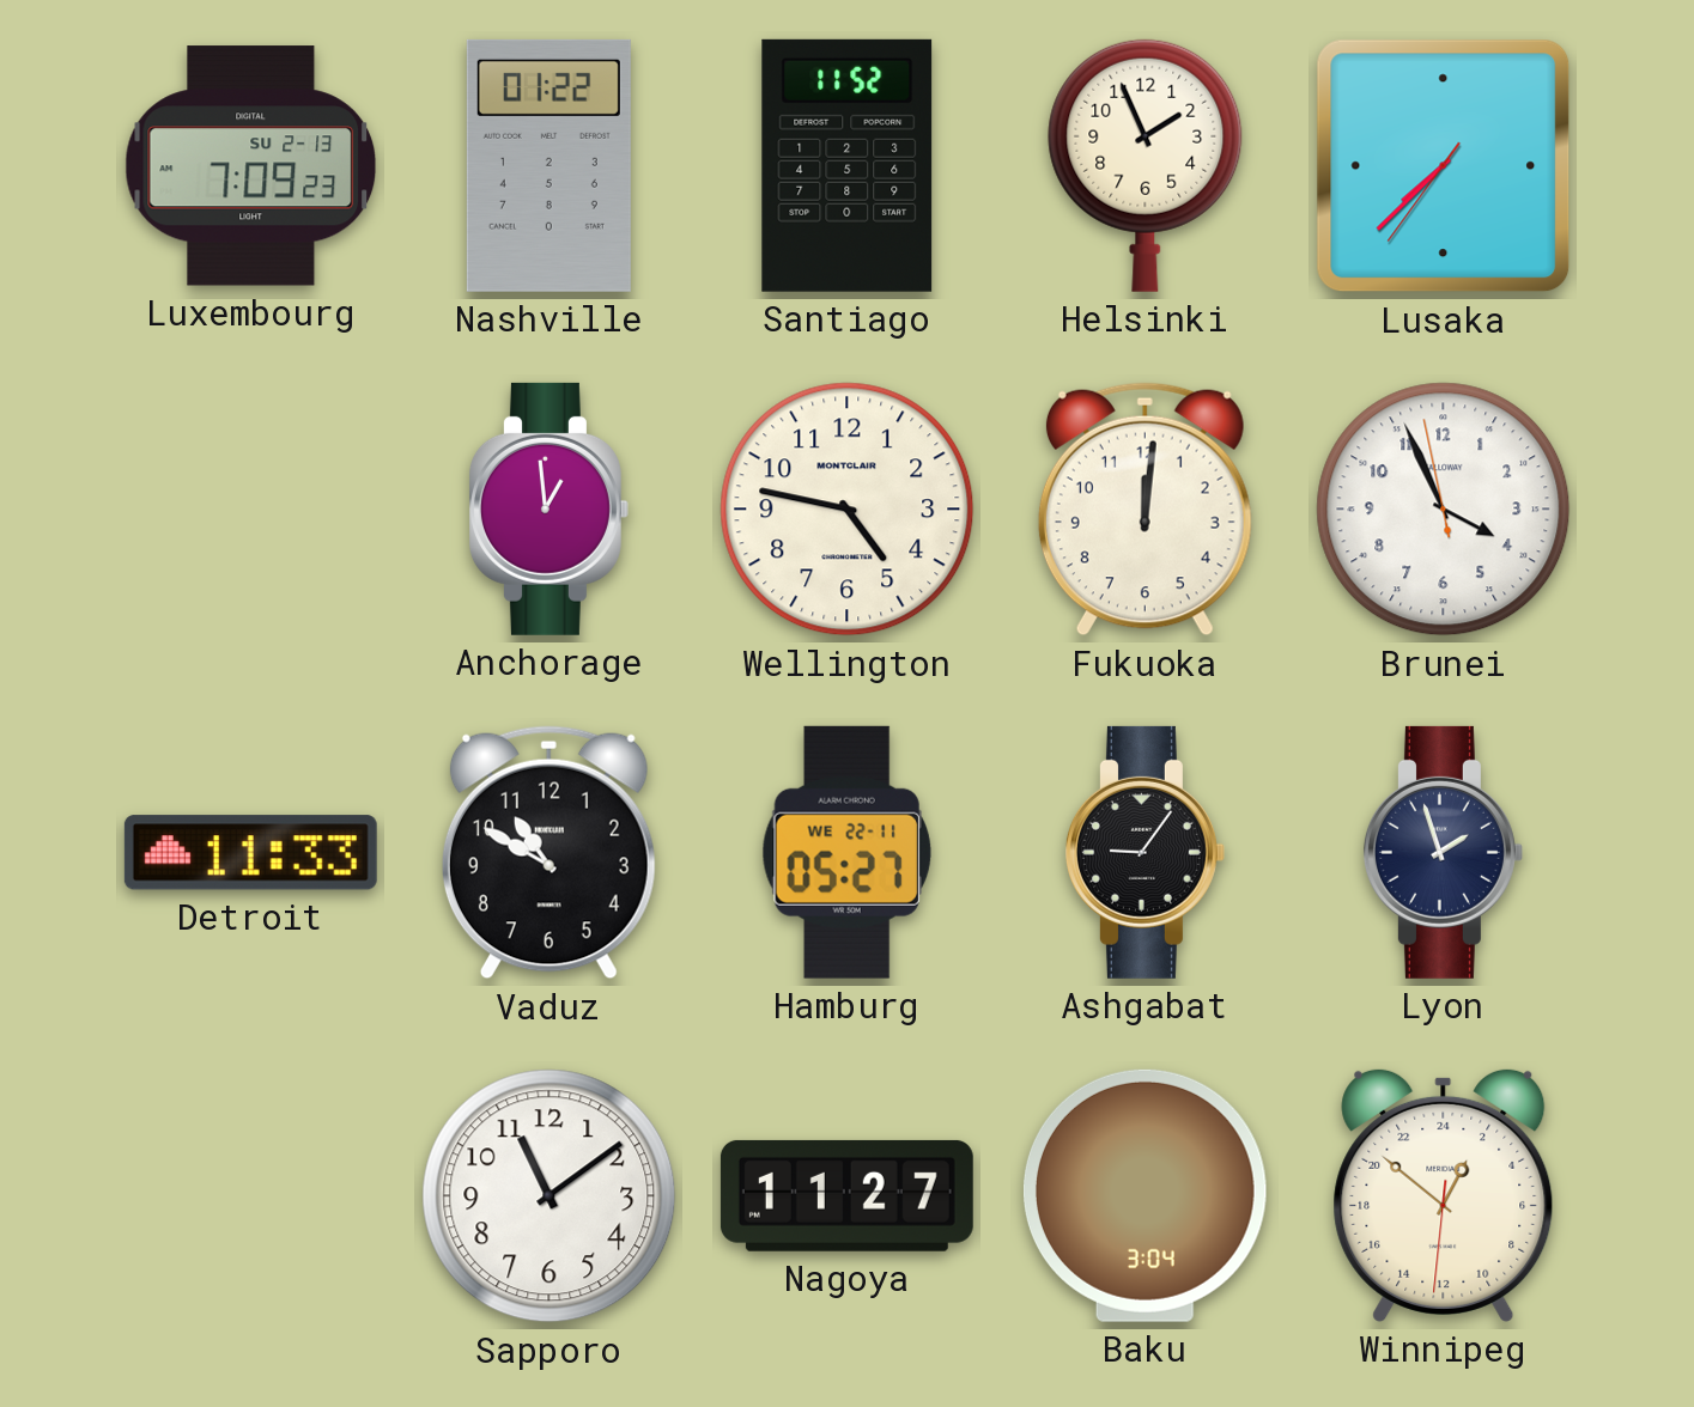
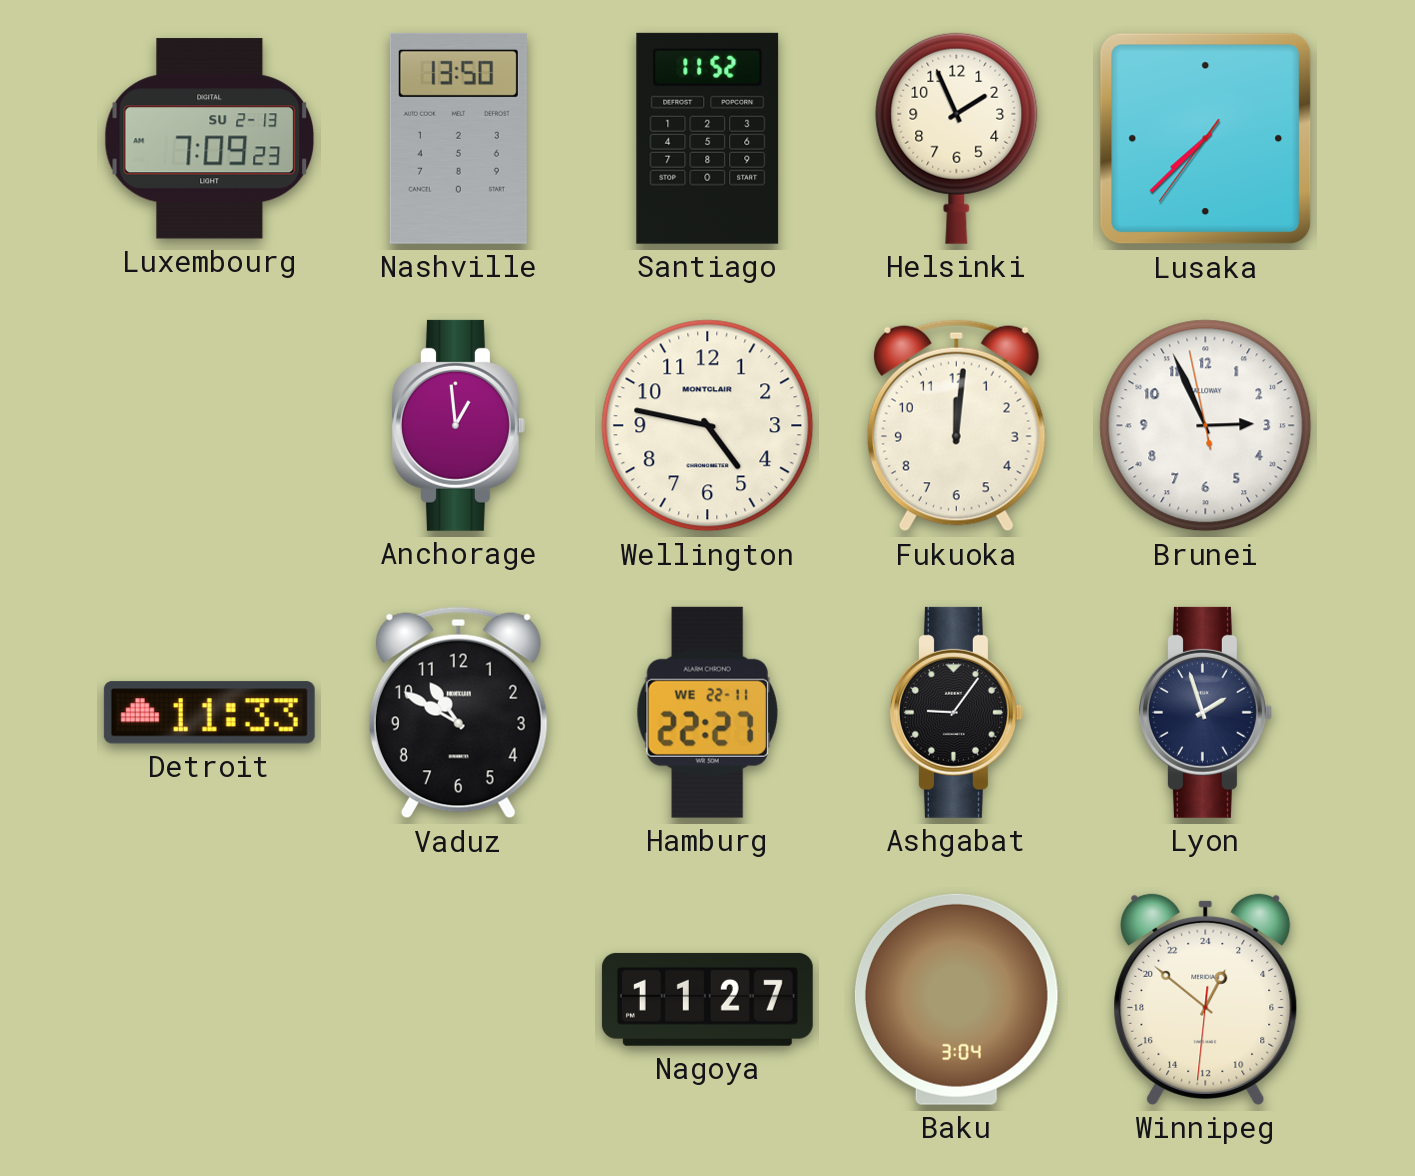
Nashville: 01:22 -> 13:50
Brunei: 3:55 -> 2:55
Hamburg: 05:27 -> 22:27
Sapporo: 11:09 -> none
